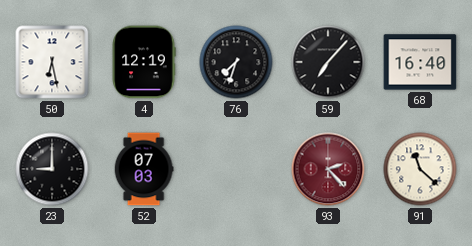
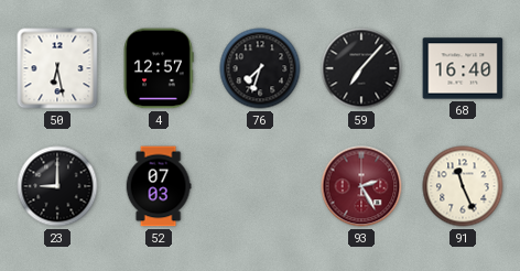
4: 12:19 -> 12:57
93: 2:23 -> 2:25
91: 11:22 -> 11:26
